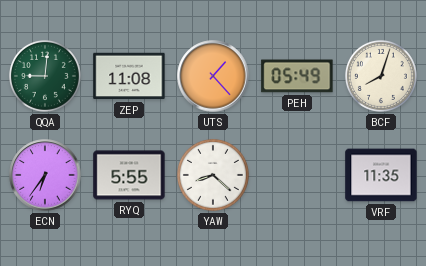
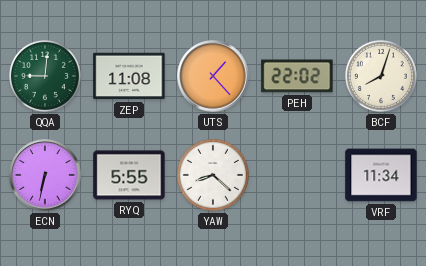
PEH: 05:49 -> 22:02
ECN: 6:36 -> 6:32
VRF: 11:35 -> 11:34
